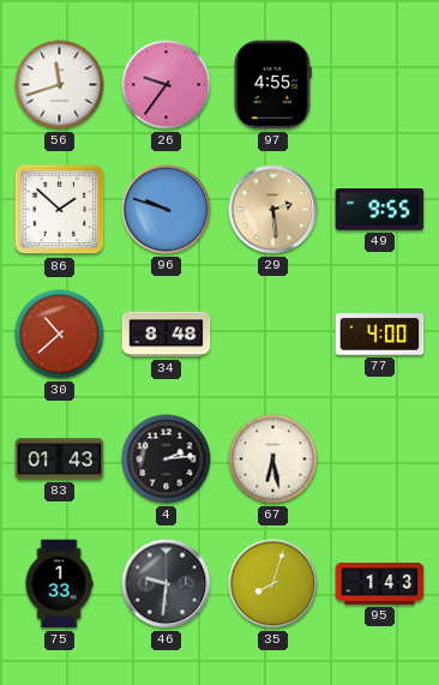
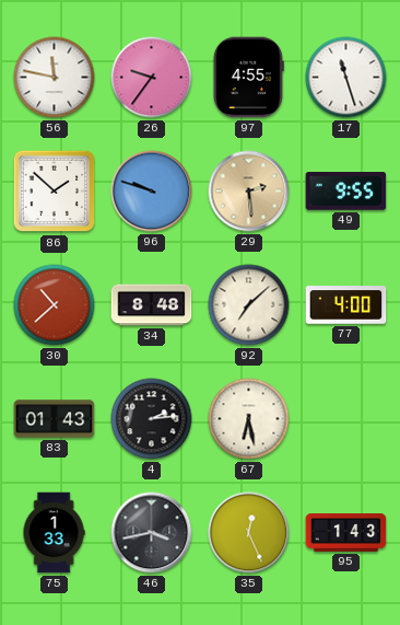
56: 11:42 -> 11:47
17: none -> 11:27
92: none -> 7:08
46: 9:31 -> 3:43
35: 8:03 -> 12:26
